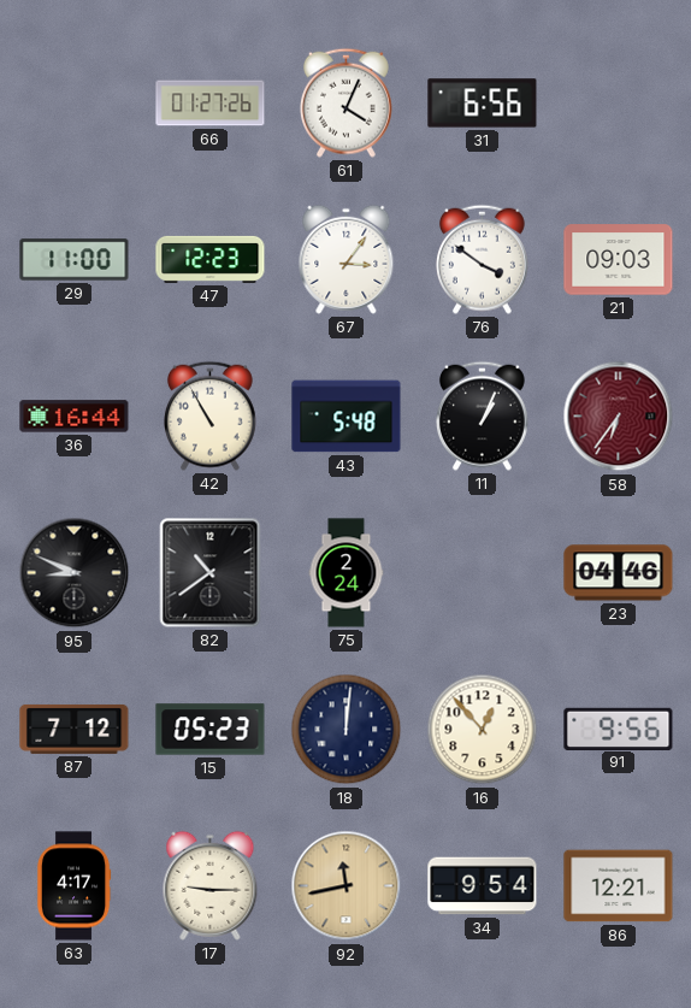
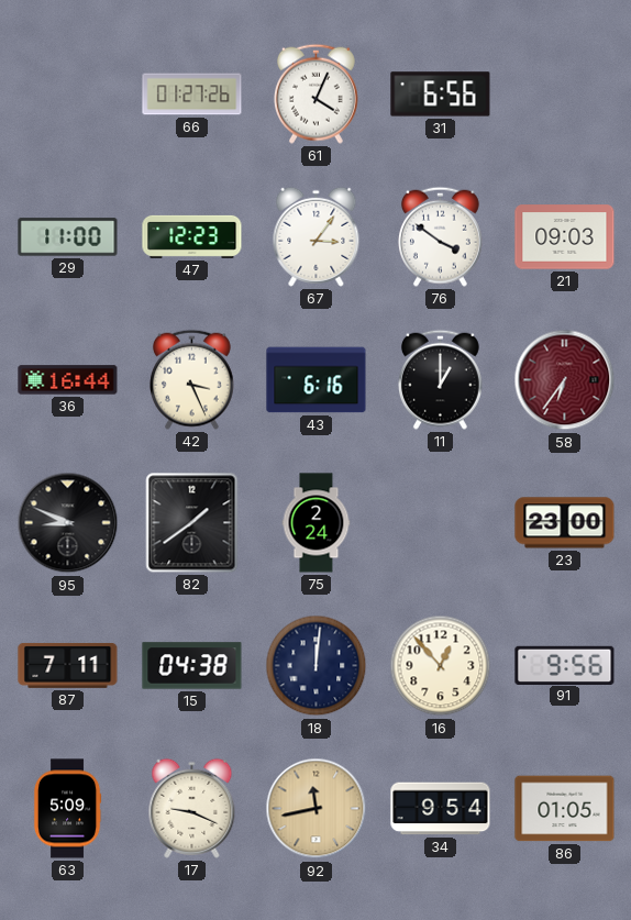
42: 10:55 -> 3:26
43: 5:48 -> 6:16
11: 1:04 -> 1:00
82: 10:39 -> 1:39
23: 04:46 -> 23:00
87: 7:12 -> 7:11
15: 05:23 -> 04:38
63: 4:17 -> 5:09
17: 9:15 -> 9:19
86: 12:21 -> 01:05
